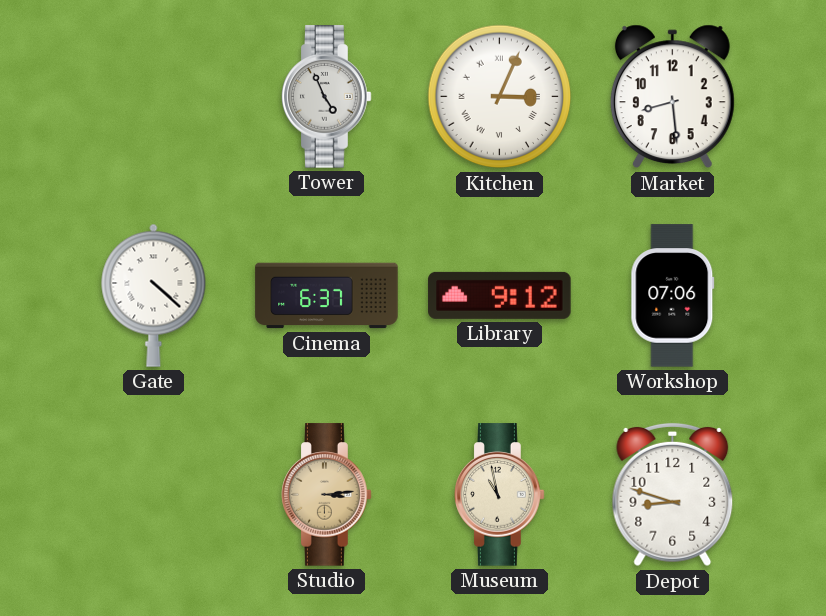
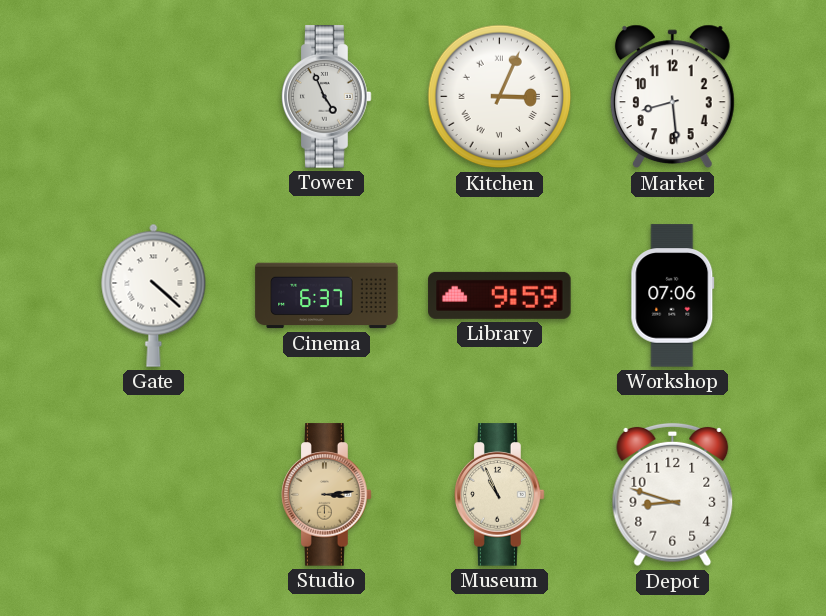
Library: 9:12 -> 9:59
Museum: 10:58 -> 10:56
